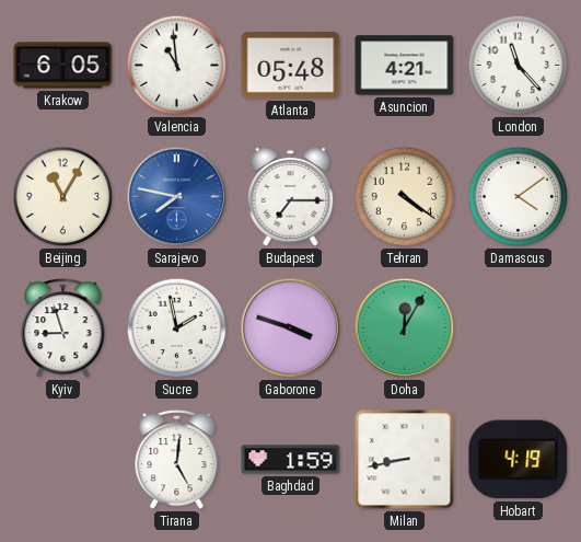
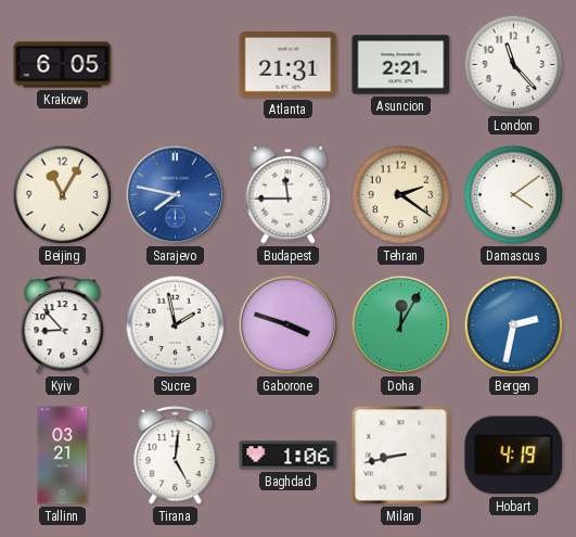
Valencia: 10:59 -> none
Atlanta: 05:48 -> 21:31
Asuncion: 4:21 -> 2:21
Budapest: 7:15 -> 11:45
Tehran: 4:21 -> 2:21
Kyiv: 8:57 -> 8:53
Bergen: none -> 2:32
Tallinn: none -> 03:21
Baghdad: 1:59 -> 1:06
